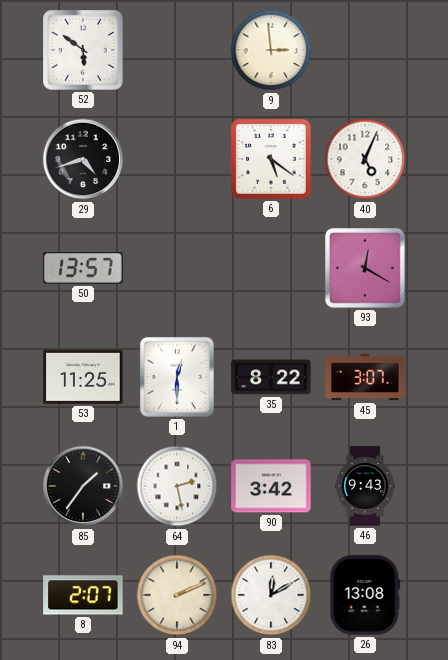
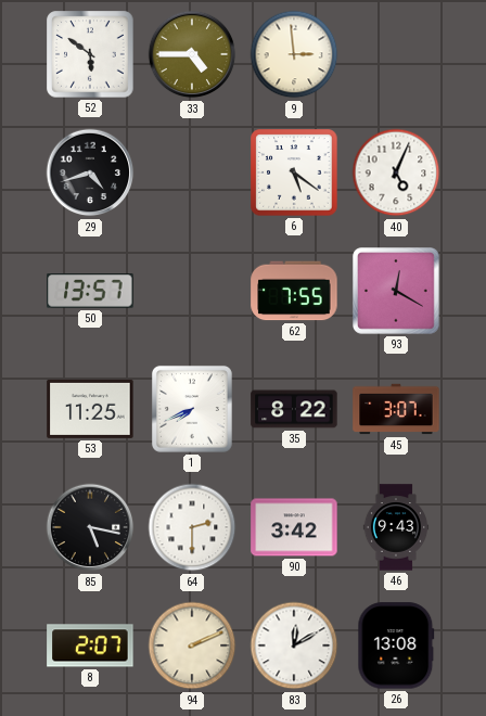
33: none -> 4:45
62: none -> 7:55
1: 12:30 -> 7:41
85: 1:36 -> 5:17
64: 2:28 -> 2:30
